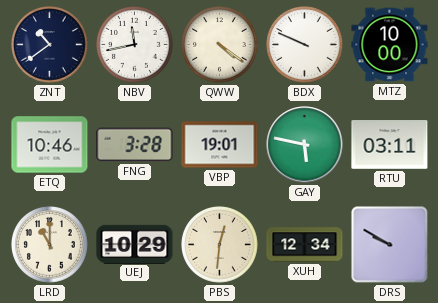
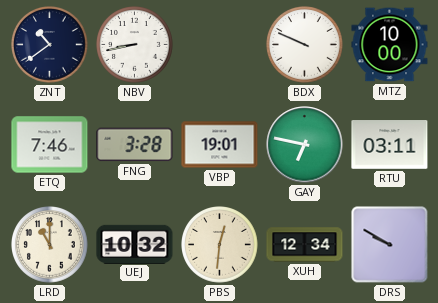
NBV: 11:43 -> 8:43
QWW: 4:21 -> none
ETQ: 10:46 -> 7:46
GAY: 5:47 -> 6:47
UEJ: 10:29 -> 10:32
